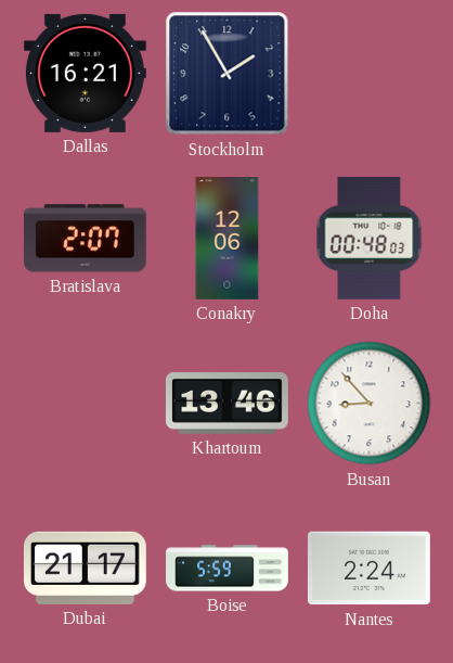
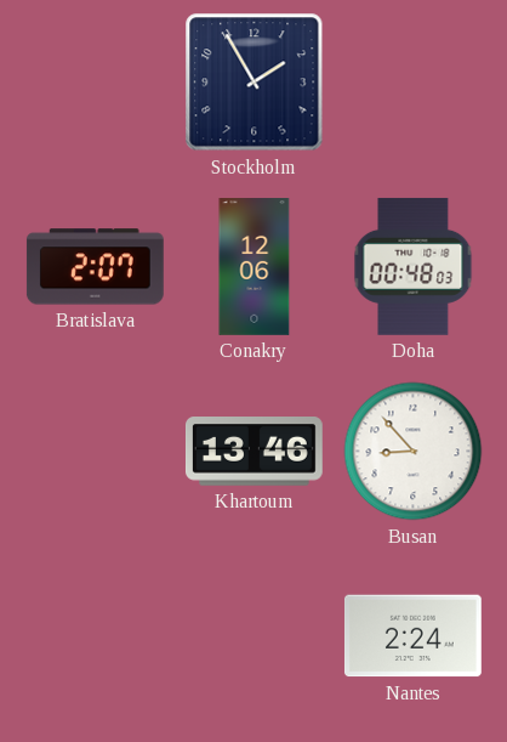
Dallas: 16:21 -> none
Dubai: 21:17 -> none
Boise: 5:59 -> none
